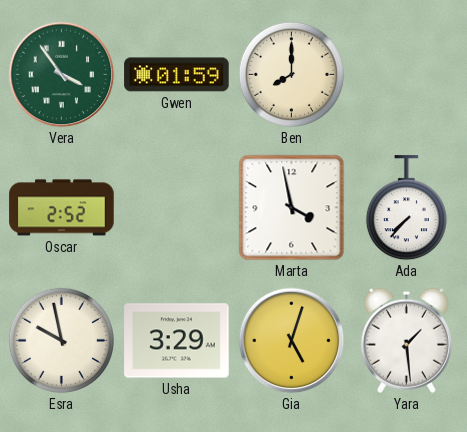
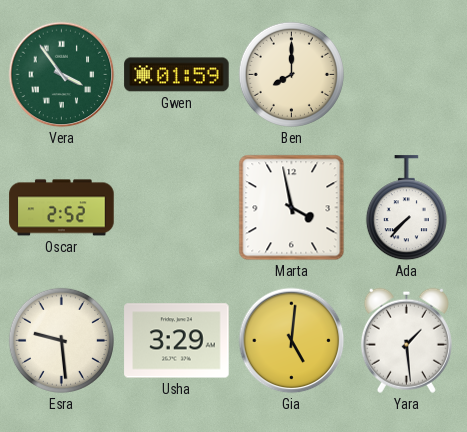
Esra: 9:58 -> 9:29
Gia: 5:03 -> 5:01
